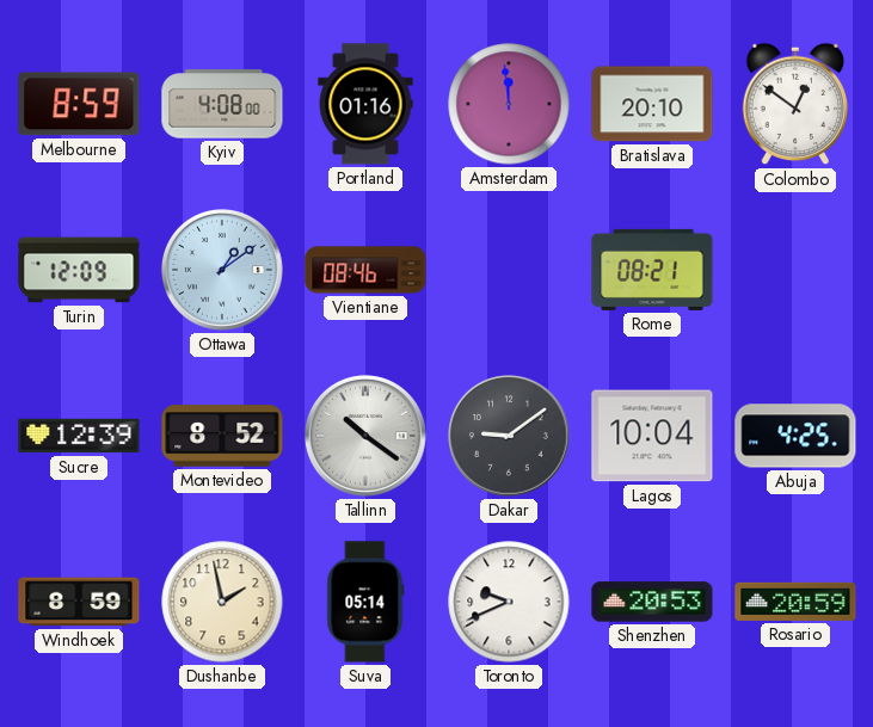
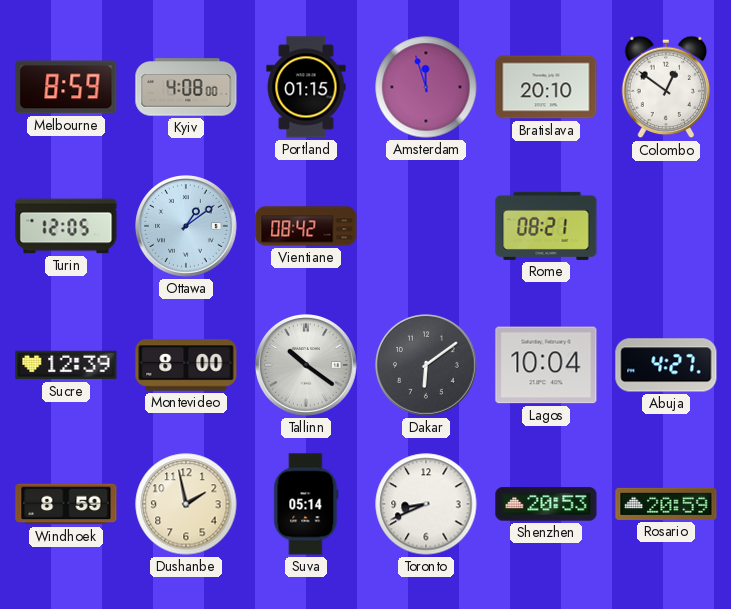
Portland: 01:16 -> 01:15
Amsterdam: 11:59 -> 11:57
Turin: 12:09 -> 12:05
Vientiane: 08:46 -> 08:42
Montevideo: 8:52 -> 8:00
Dakar: 9:09 -> 6:09
Abuja: 4:25 -> 4:27
Toronto: 9:41 -> 8:41
